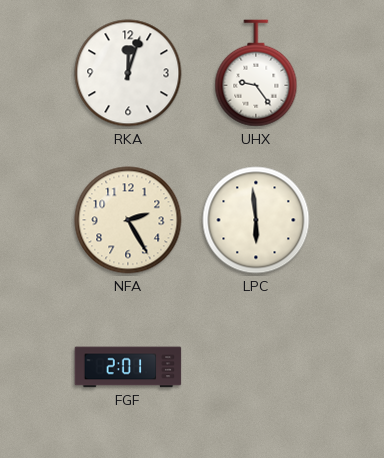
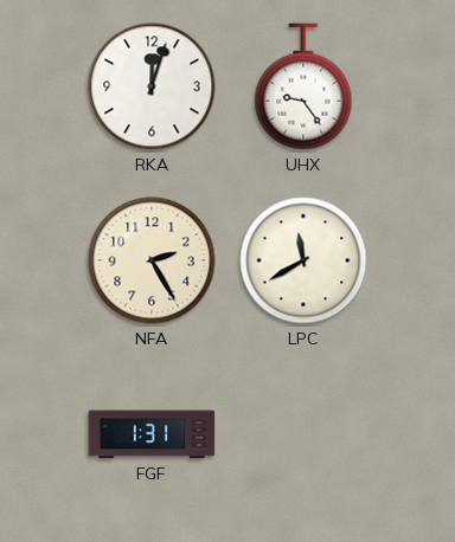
LPC: 5:59 -> 11:40
FGF: 2:01 -> 1:31
